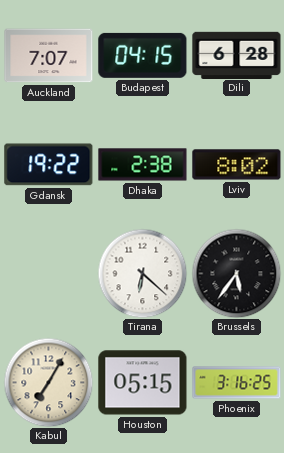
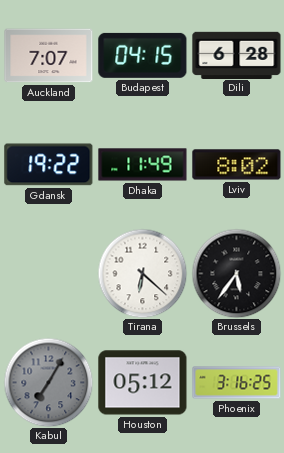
Dhaka: 2:38 -> 11:49
Kabul dial: cream -> grey
Houston: 05:15 -> 05:12
